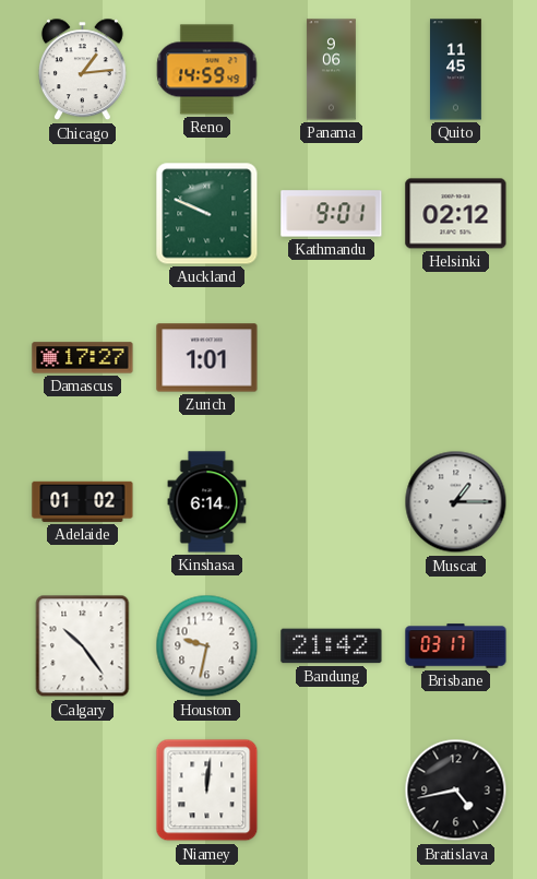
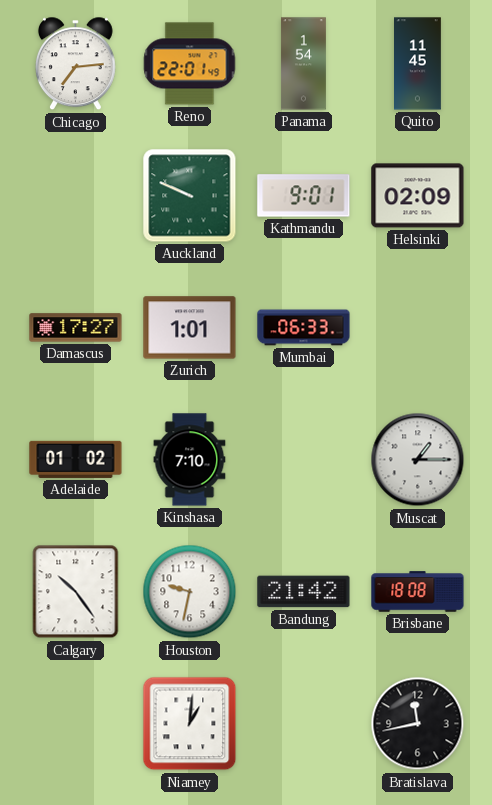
Chicago: 1:14 -> 7:14
Reno: 14:59 -> 22:01
Panama: 9:06 -> 1:54
Helsinki: 02:12 -> 02:09
Mumbai: none -> 06:33
Kinshasa: 6:14 -> 7:10
Brisbane: 03:17 -> 18:08
Niamey: 12:01 -> 1:01
Bratislava: 4:43 -> 11:43
